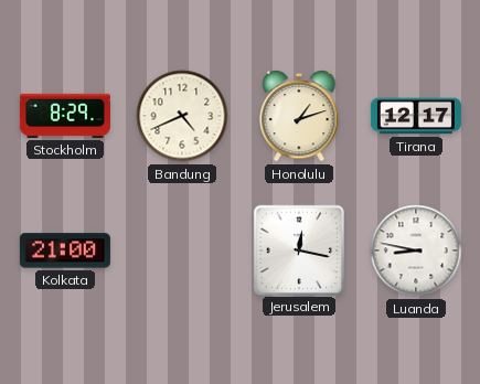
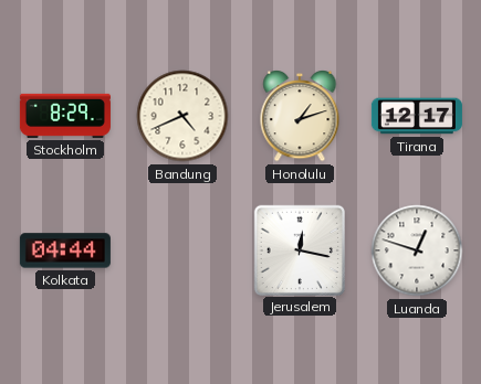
Kolkata: 21:00 -> 04:44
Luanda: 8:47 -> 12:48
